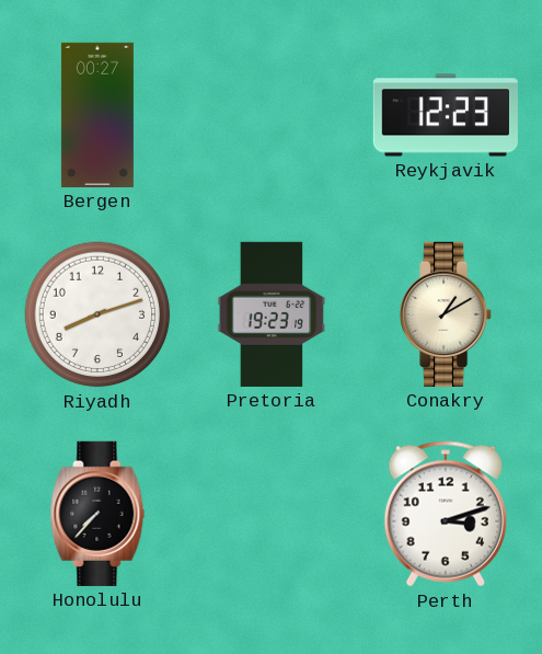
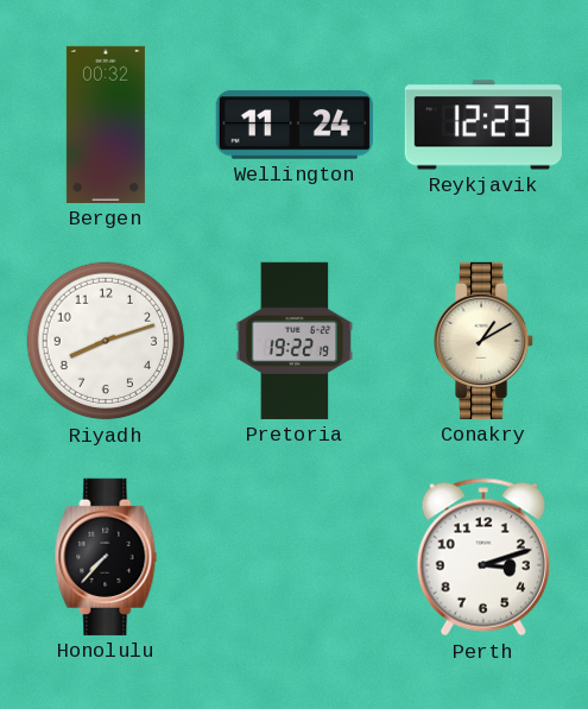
Bergen: 00:27 -> 00:32
Wellington: none -> 11:24
Pretoria: 19:23 -> 19:22
